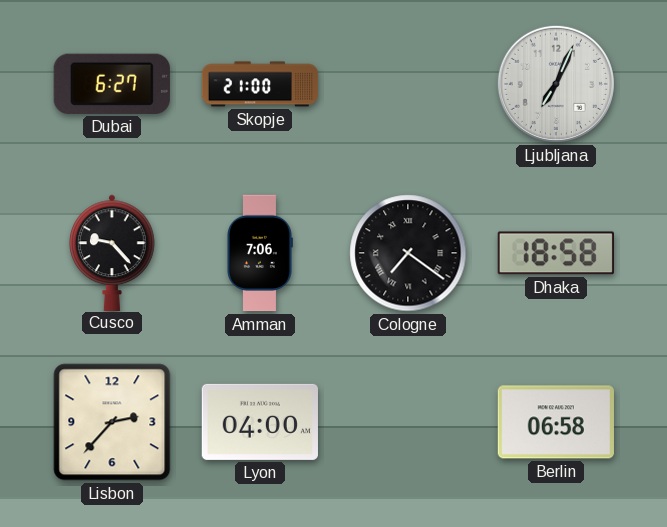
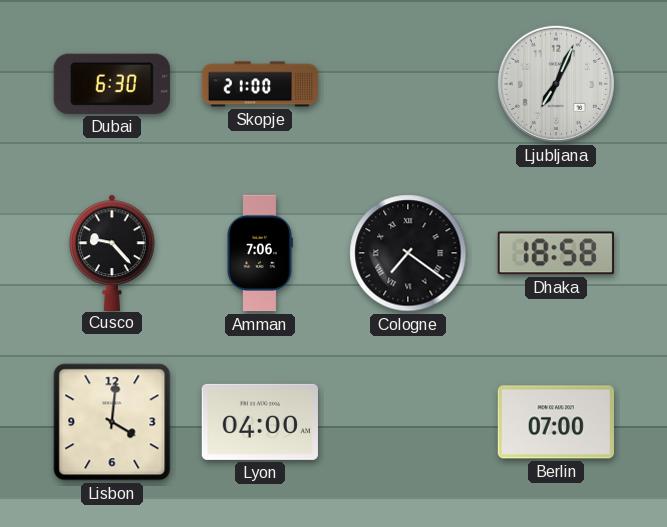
Dubai: 6:27 -> 6:30
Lisbon: 2:37 -> 4:01
Berlin: 06:58 -> 07:00
